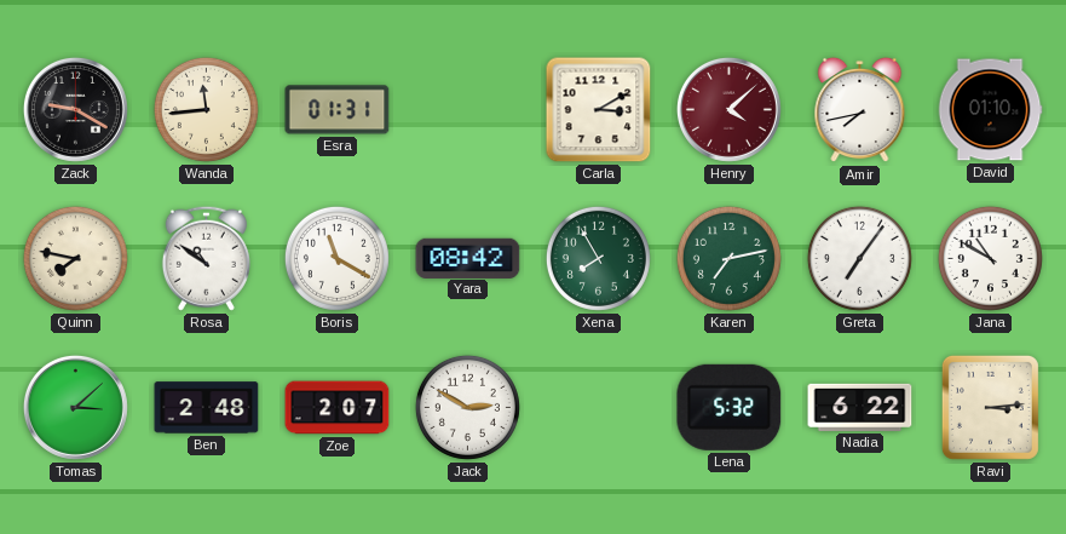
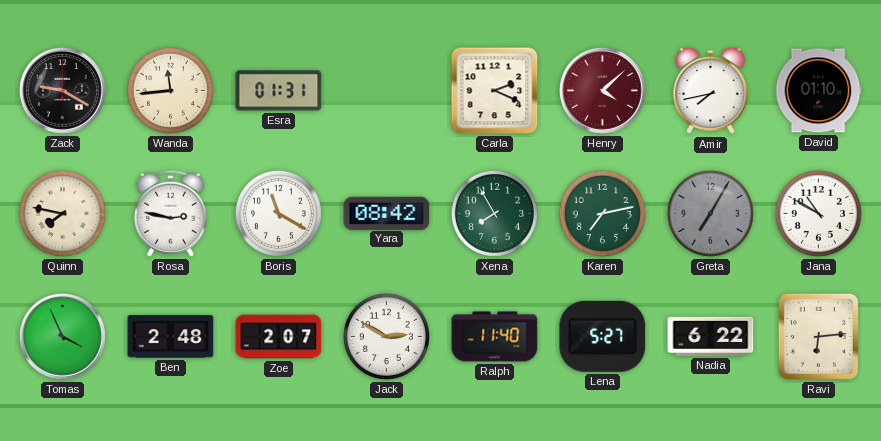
Carla: 3:10 -> 2:19
Rosa: 10:51 -> 2:47
Greta: 7:06 -> 7:05
Greta dial: white -> grey
Tomas: 3:08 -> 3:56
Ralph: none -> 11:40
Lena: 5:32 -> 5:27
Ravi: 3:14 -> 6:14
